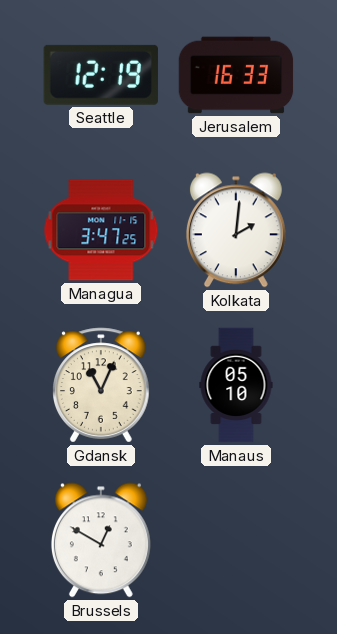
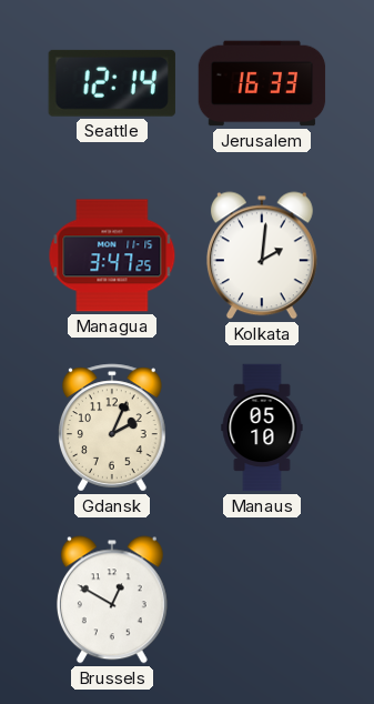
Seattle: 12:19 -> 12:14
Gdansk: 11:04 -> 2:04
